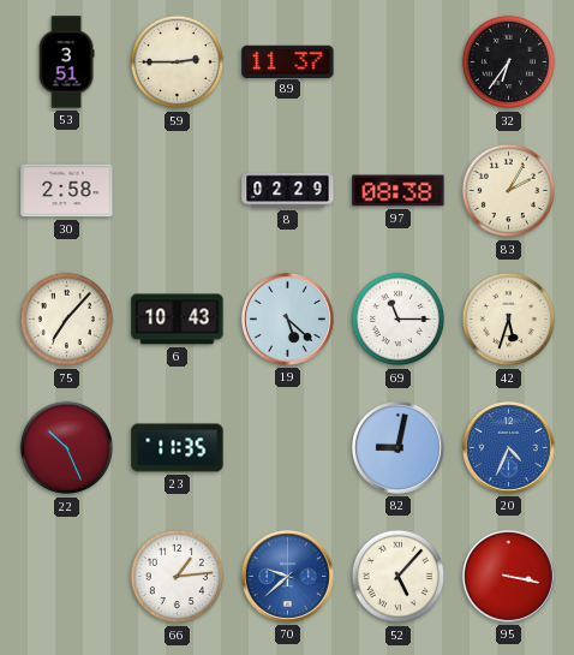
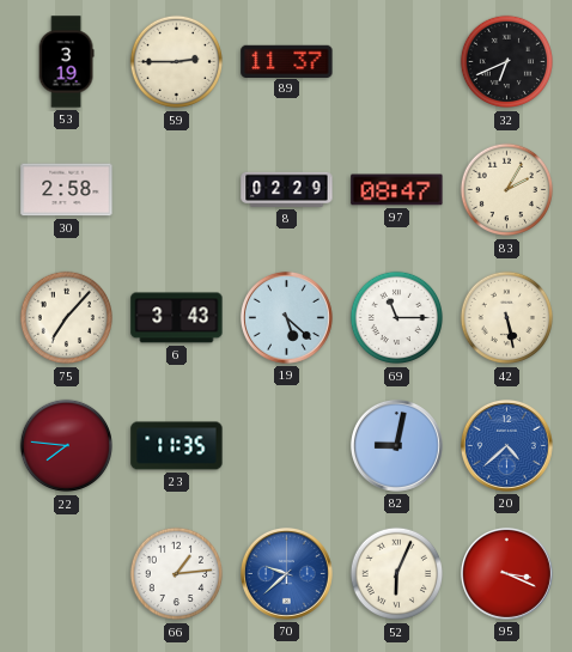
53: 3:51 -> 3:19
32: 6:36 -> 6:41
97: 08:38 -> 08:47
6: 10:43 -> 3:43
42: 5:33 -> 5:28
22: 10:26 -> 7:46
20: 4:34 -> 4:38
52: 5:07 -> 6:04
95: 3:17 -> 3:19
